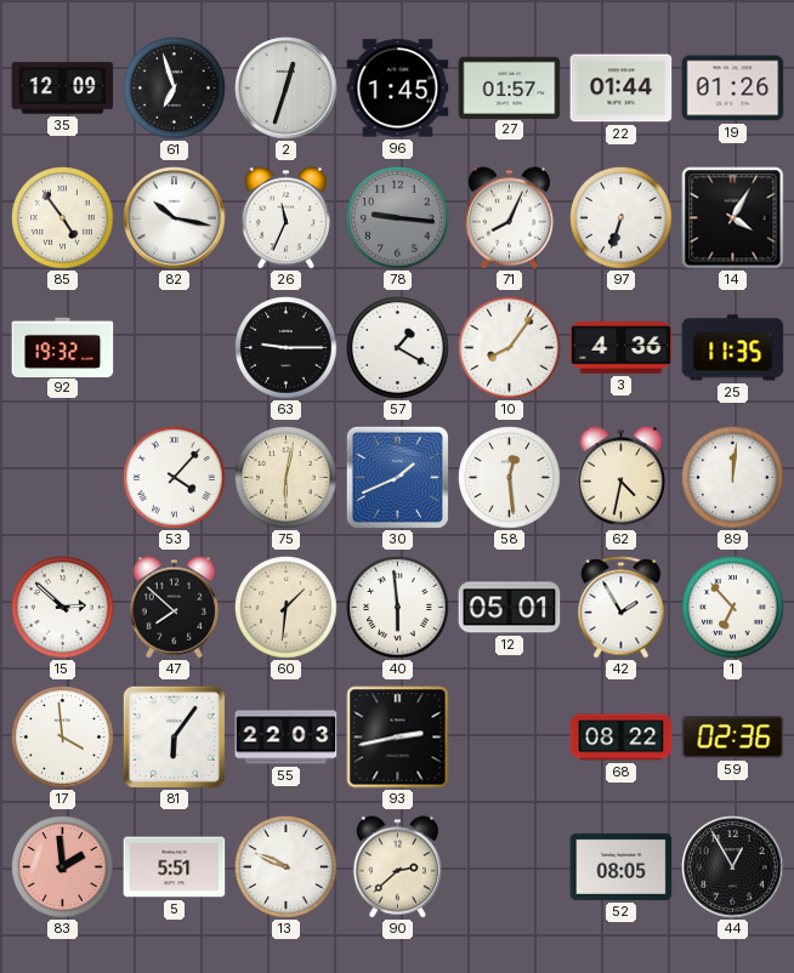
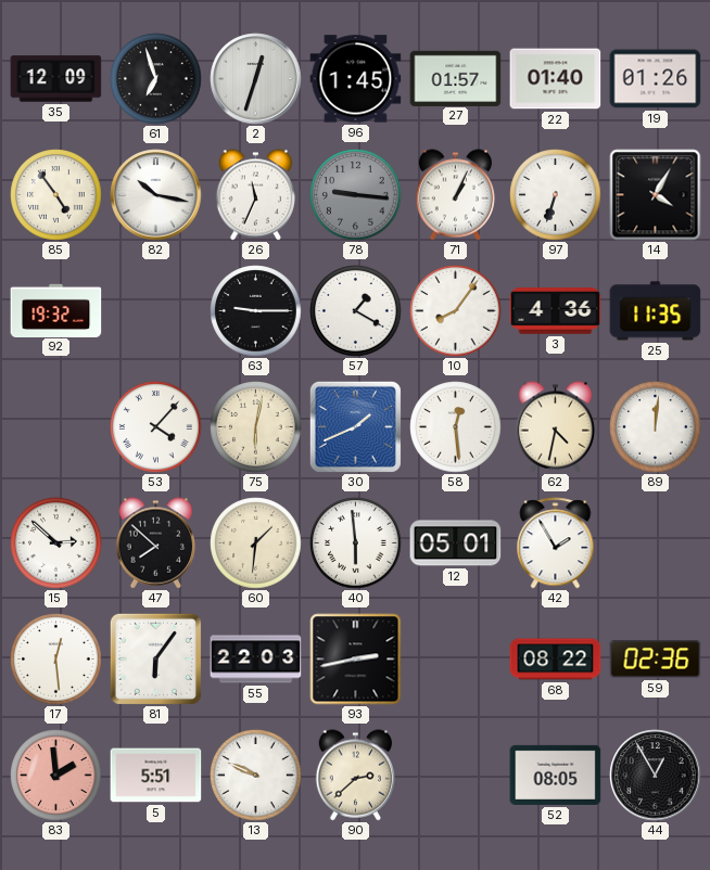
22: 01:44 -> 01:40
71: 8:04 -> 1:04
1: 6:53 -> none
17: 3:59 -> 12:29
